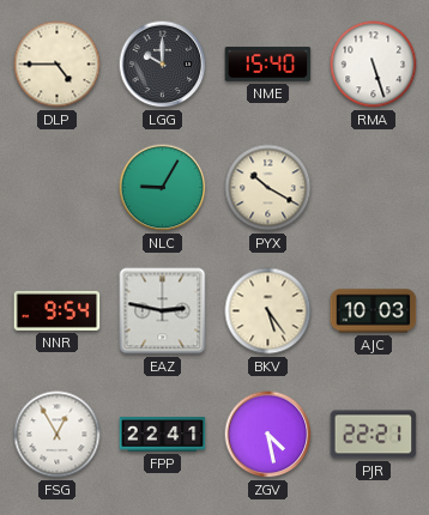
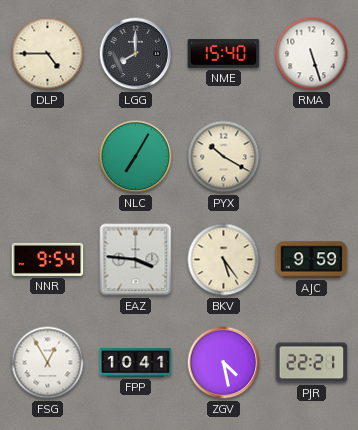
LGG: 10:00 -> 8:00
NLC: 9:05 -> 7:05
EAZ: 2:47 -> 3:46
AJC: 10:03 -> 9:59
FPP: 22:41 -> 10:41
